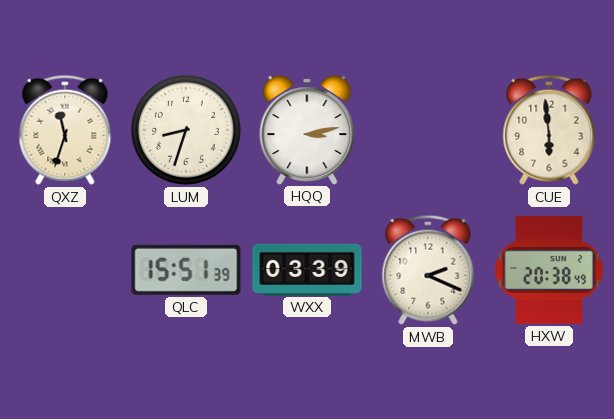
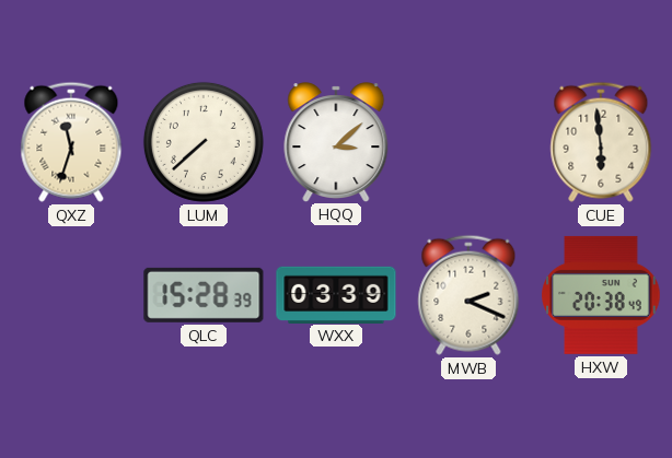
LUM: 8:33 -> 7:38
HQQ: 3:13 -> 3:08
QLC: 15:51 -> 15:28
